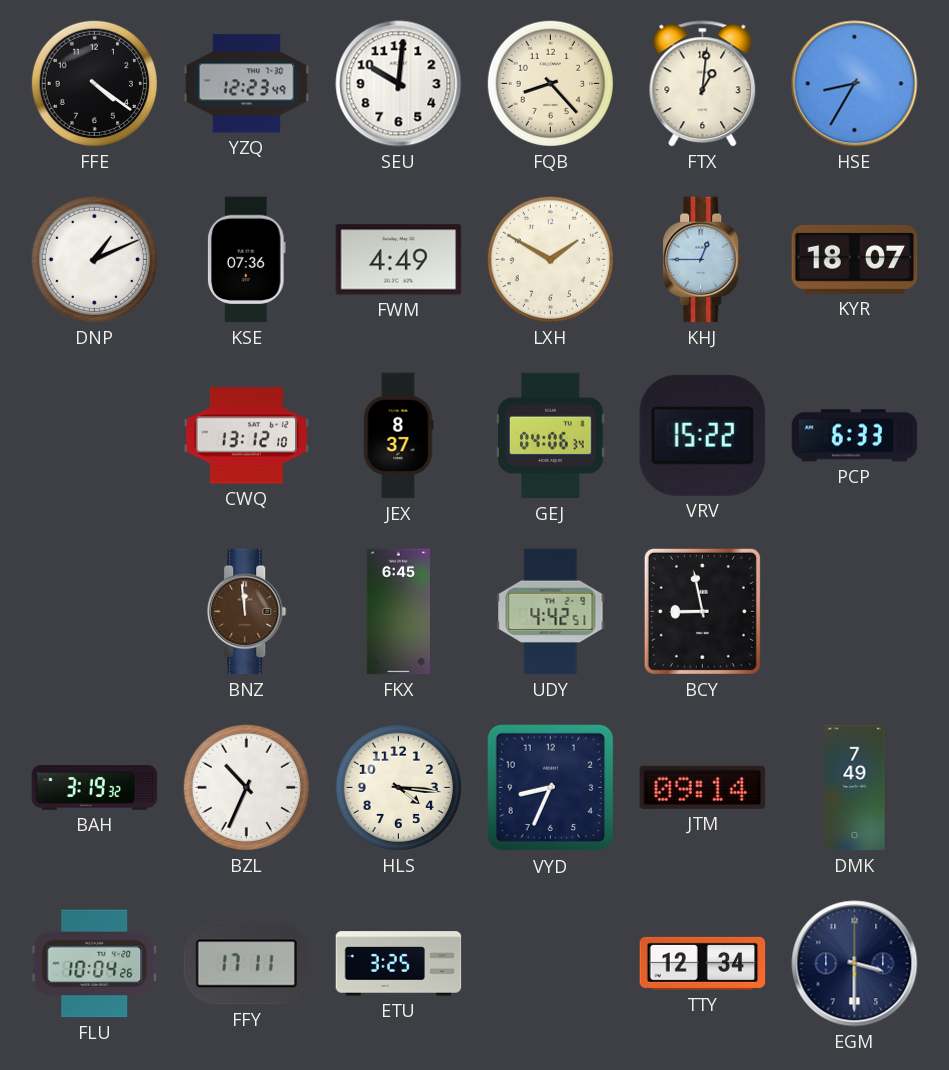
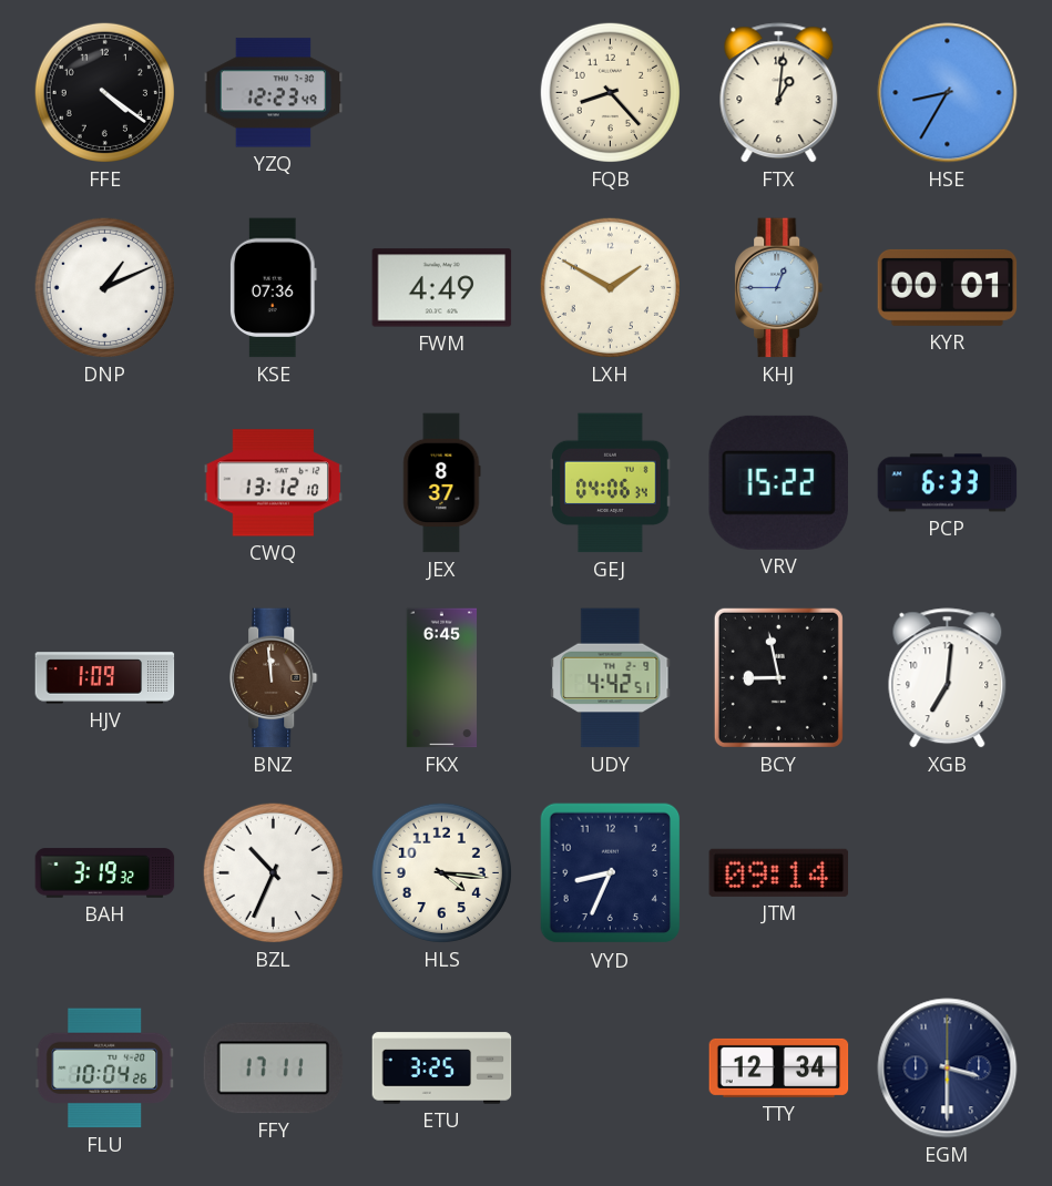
SEU: 10:01 -> none
KYR: 18:07 -> 00:01
HJV: none -> 1:09
XGB: none -> 7:01
DMK: 7:49 -> none
